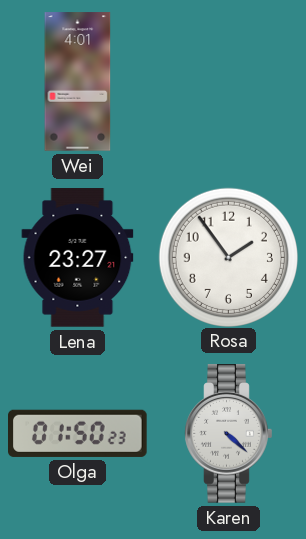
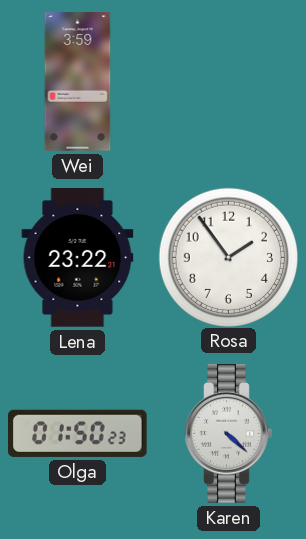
Wei: 4:01 -> 3:59
Lena: 23:27 -> 23:22
